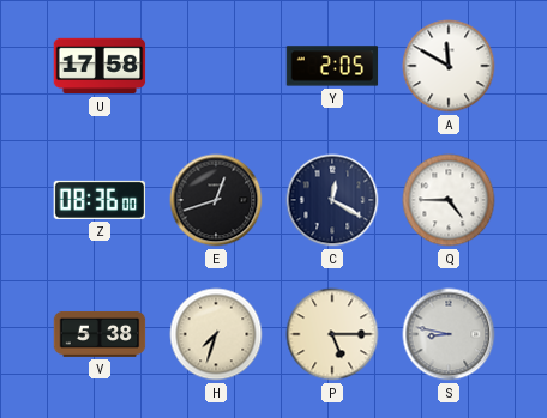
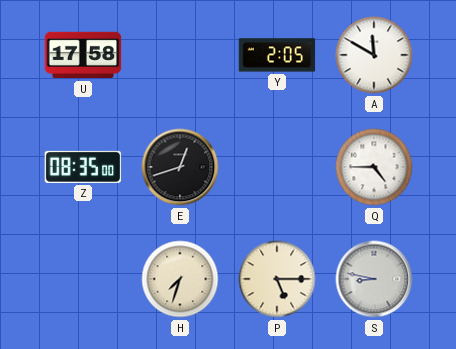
Z: 08:36 -> 08:35
C: 12:20 -> none
V: 5:38 -> none
